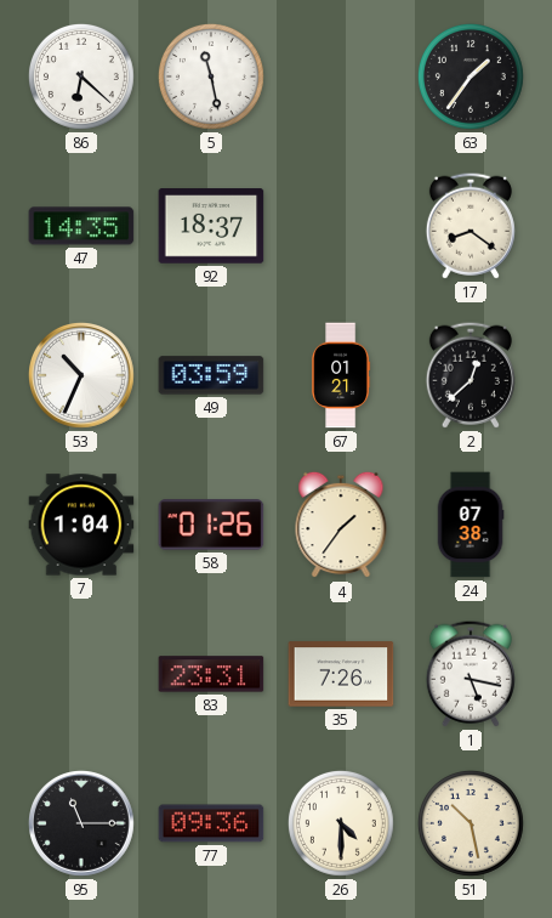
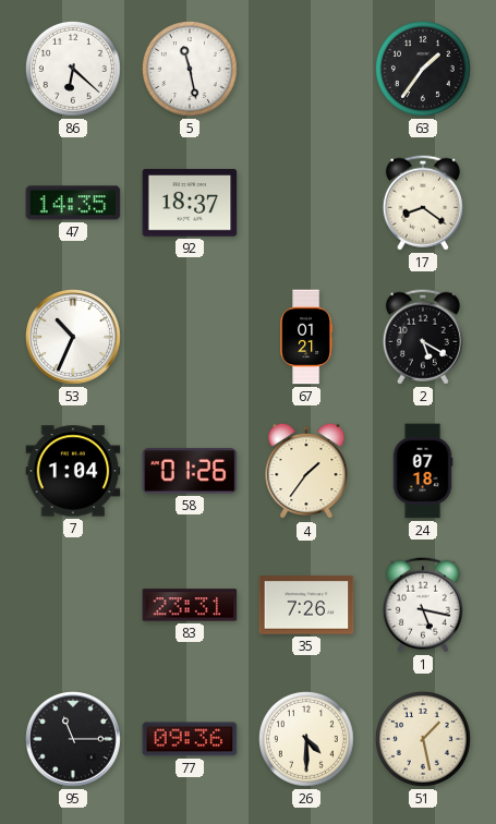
49: 03:59 -> none
2: 12:38 -> 5:20
24: 07:38 -> 07:18
51: 10:28 -> 1:28
